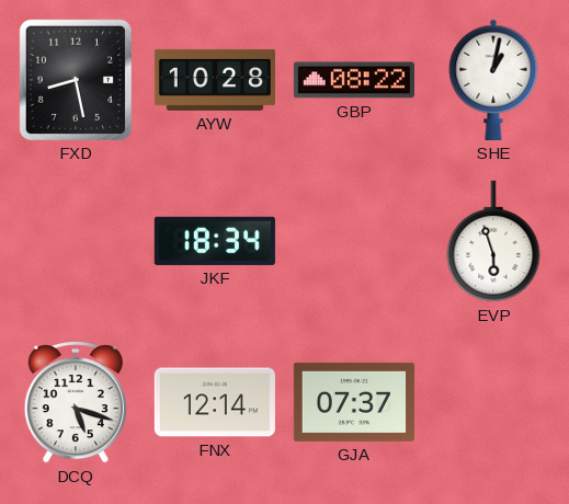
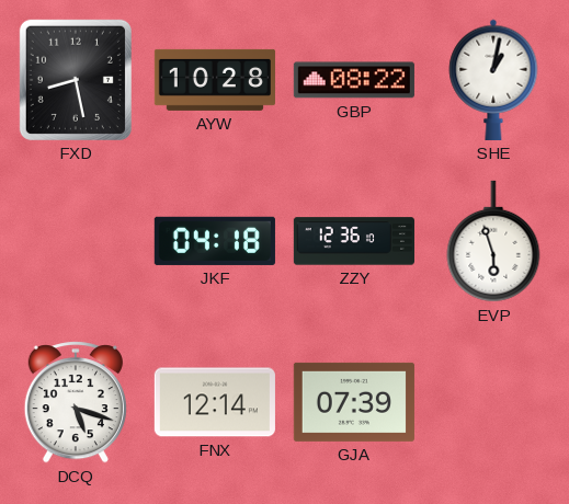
JKF: 18:34 -> 04:18
ZZY: none -> 12:36
GJA: 07:37 -> 07:39
